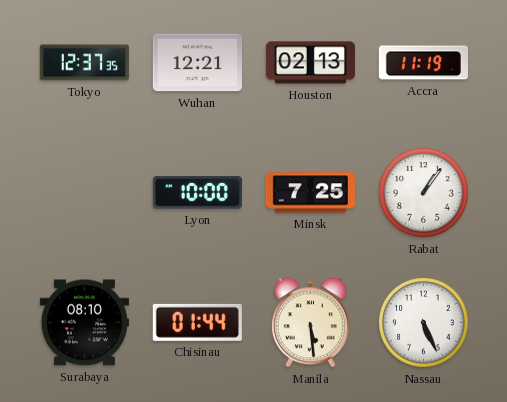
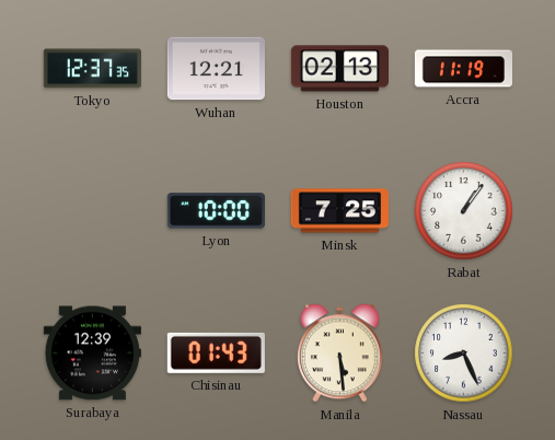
Surabaya: 08:10 -> 12:39
Chisinau: 01:44 -> 01:43
Nassau: 5:26 -> 8:26
